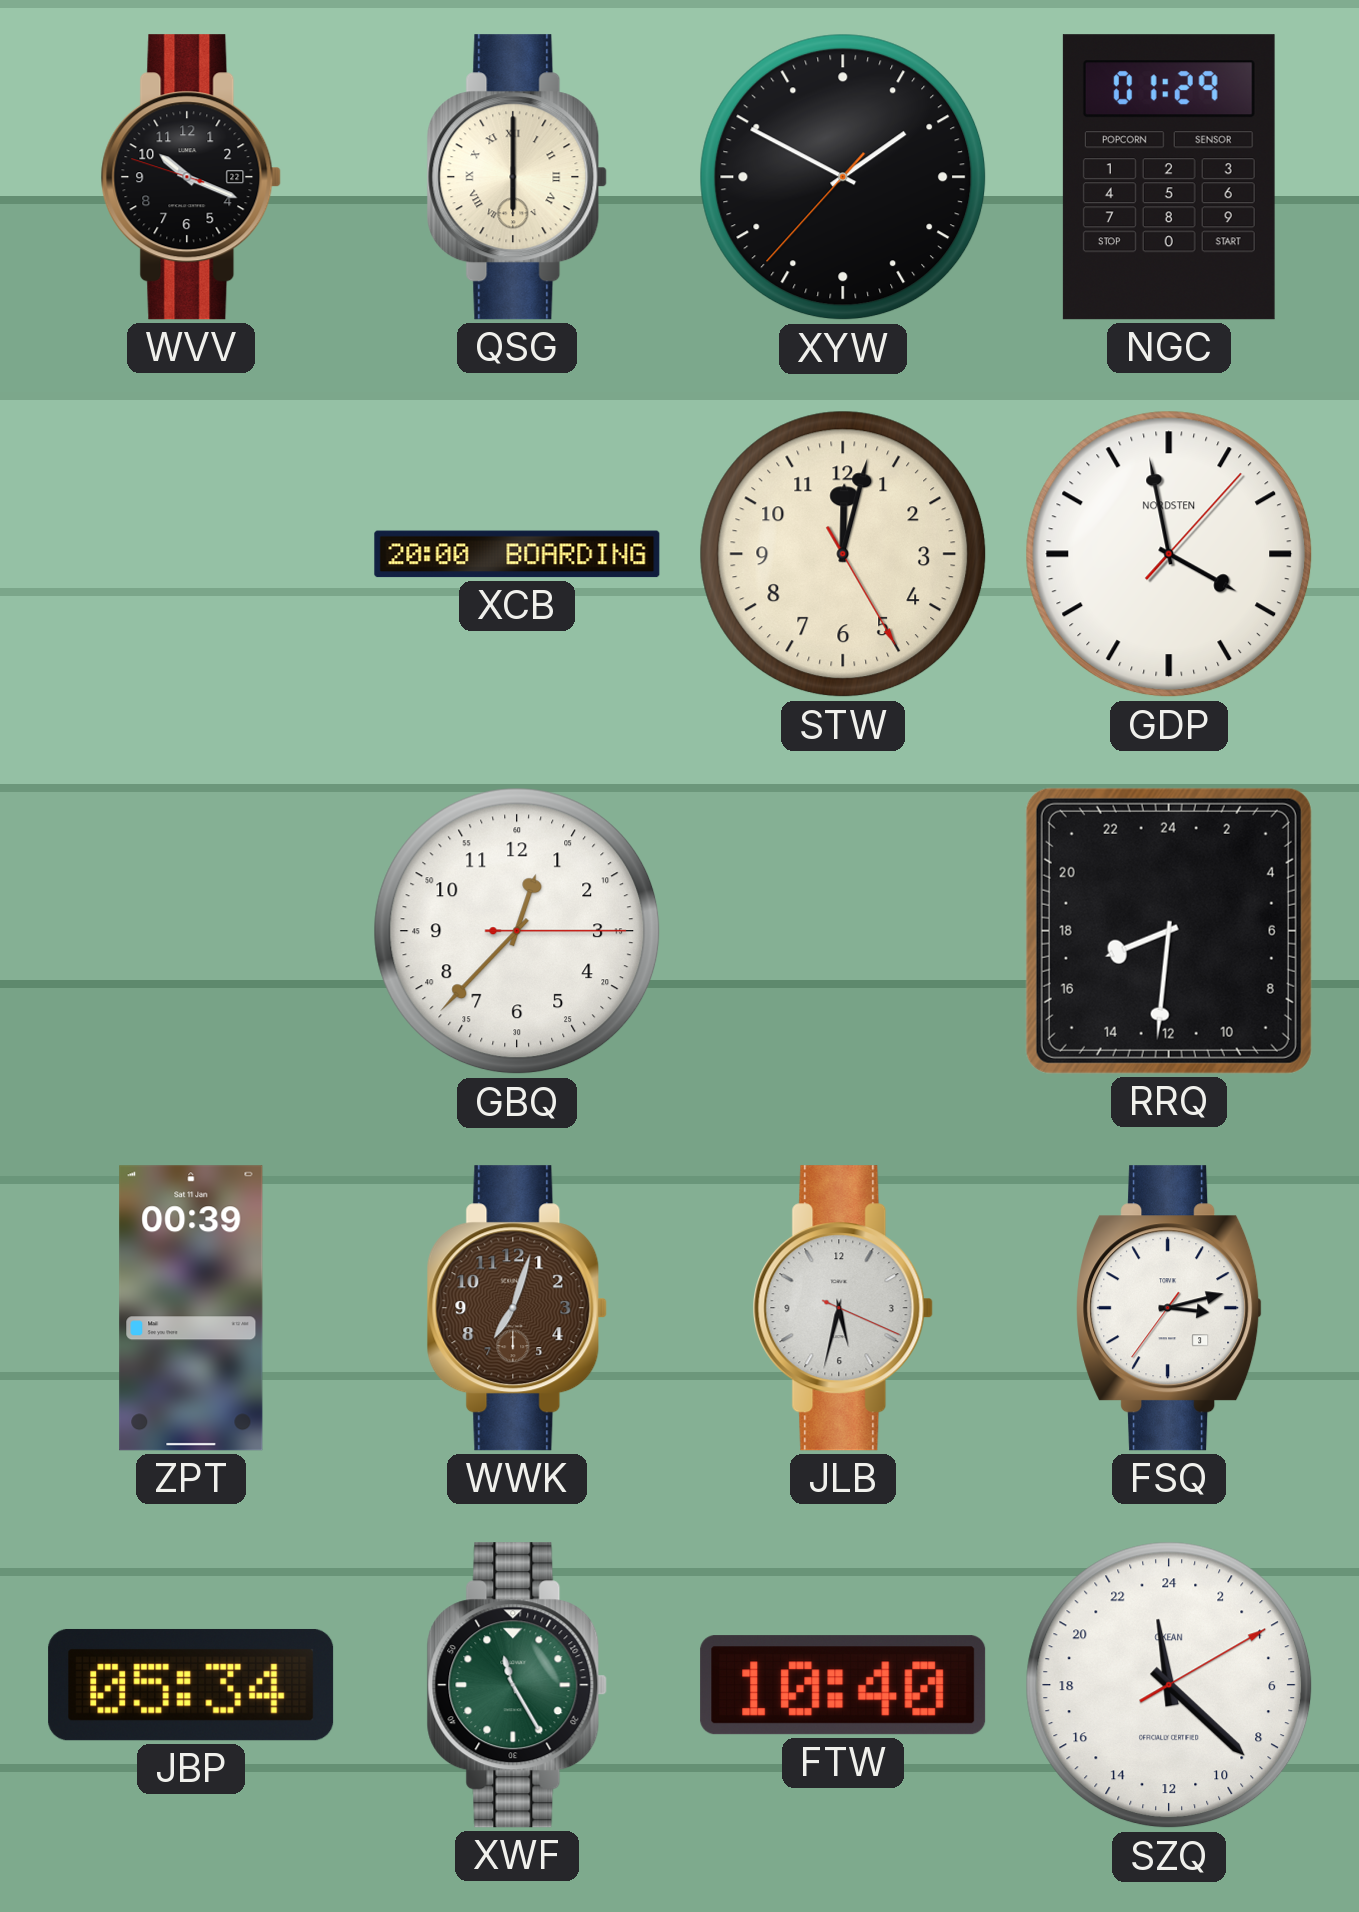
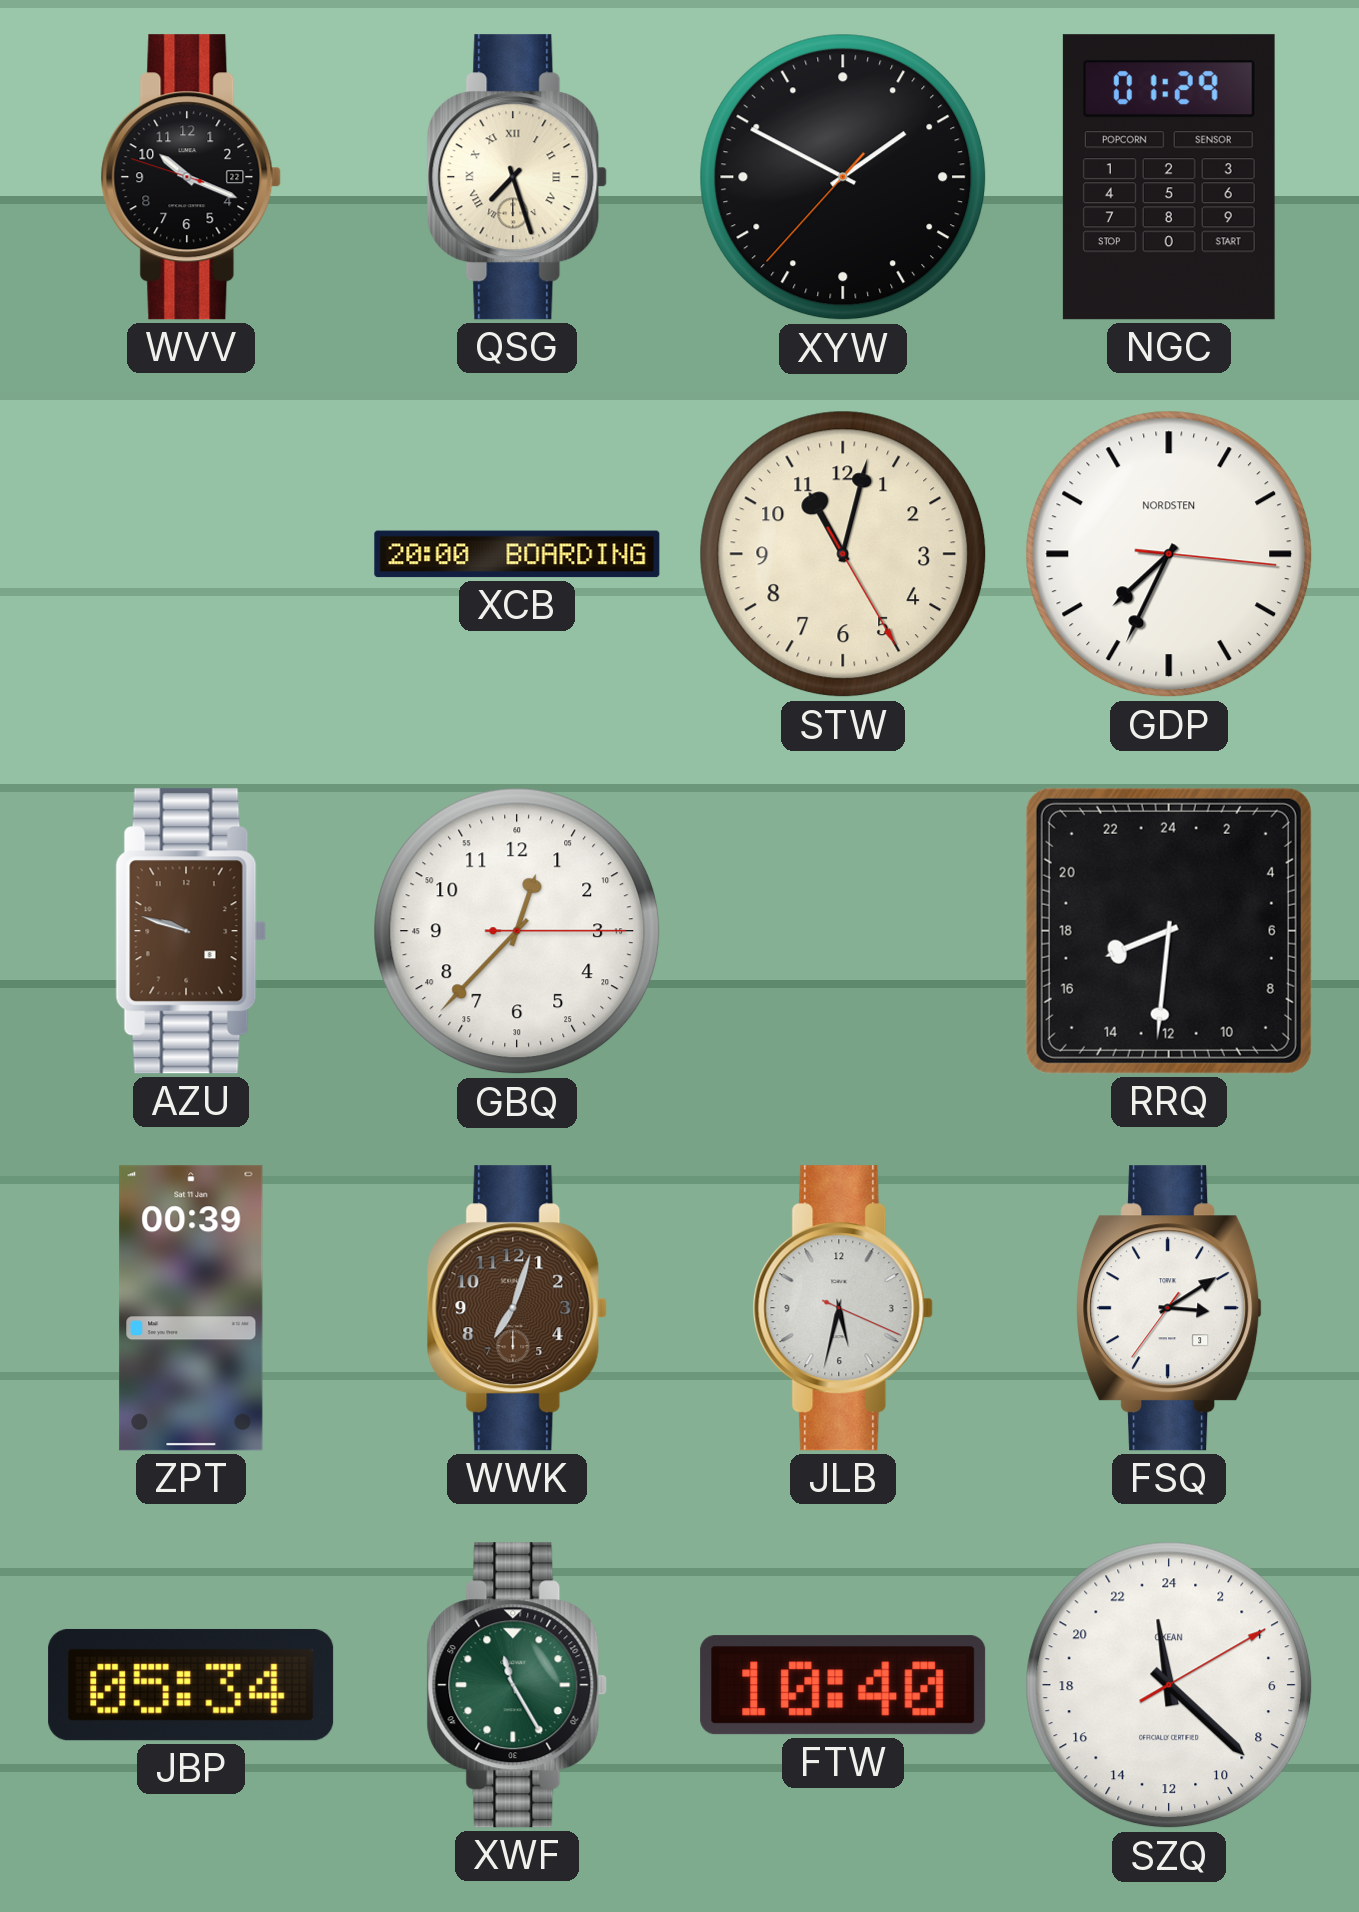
QSG: 6:00 -> 7:27
STW: 12:02 -> 11:02
GDP: 3:58 -> 7:34
AZU: none -> 9:48
FSQ: 3:12 -> 3:09
